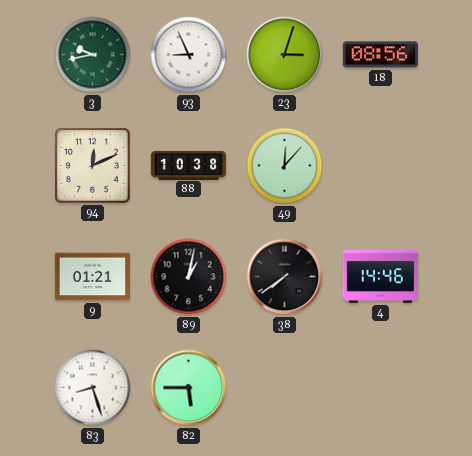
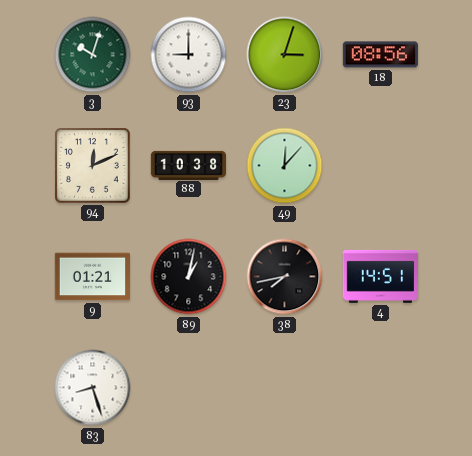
3: 9:43 -> 10:03
93: 8:56 -> 9:00
38: 7:39 -> 7:43
4: 14:46 -> 14:51
82: 5:45 -> none
